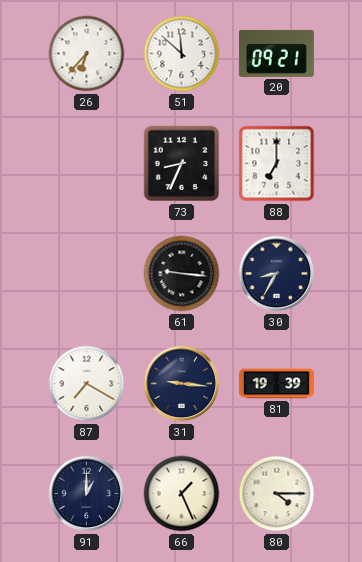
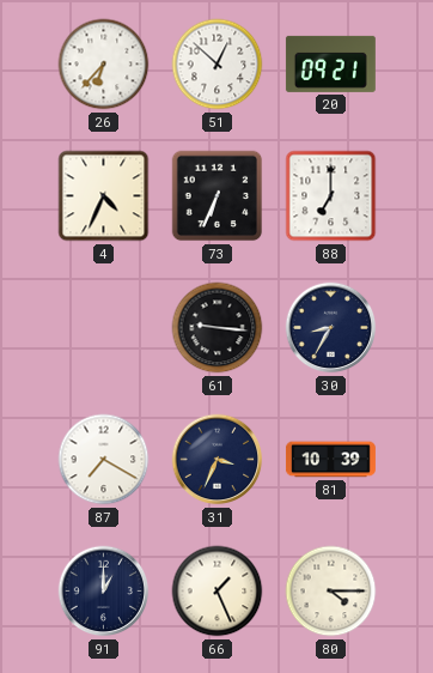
51: 11:52 -> 12:52
4: none -> 4:34
73: 8:34 -> 6:34
31: 9:16 -> 3:34
81: 19:39 -> 10:39
